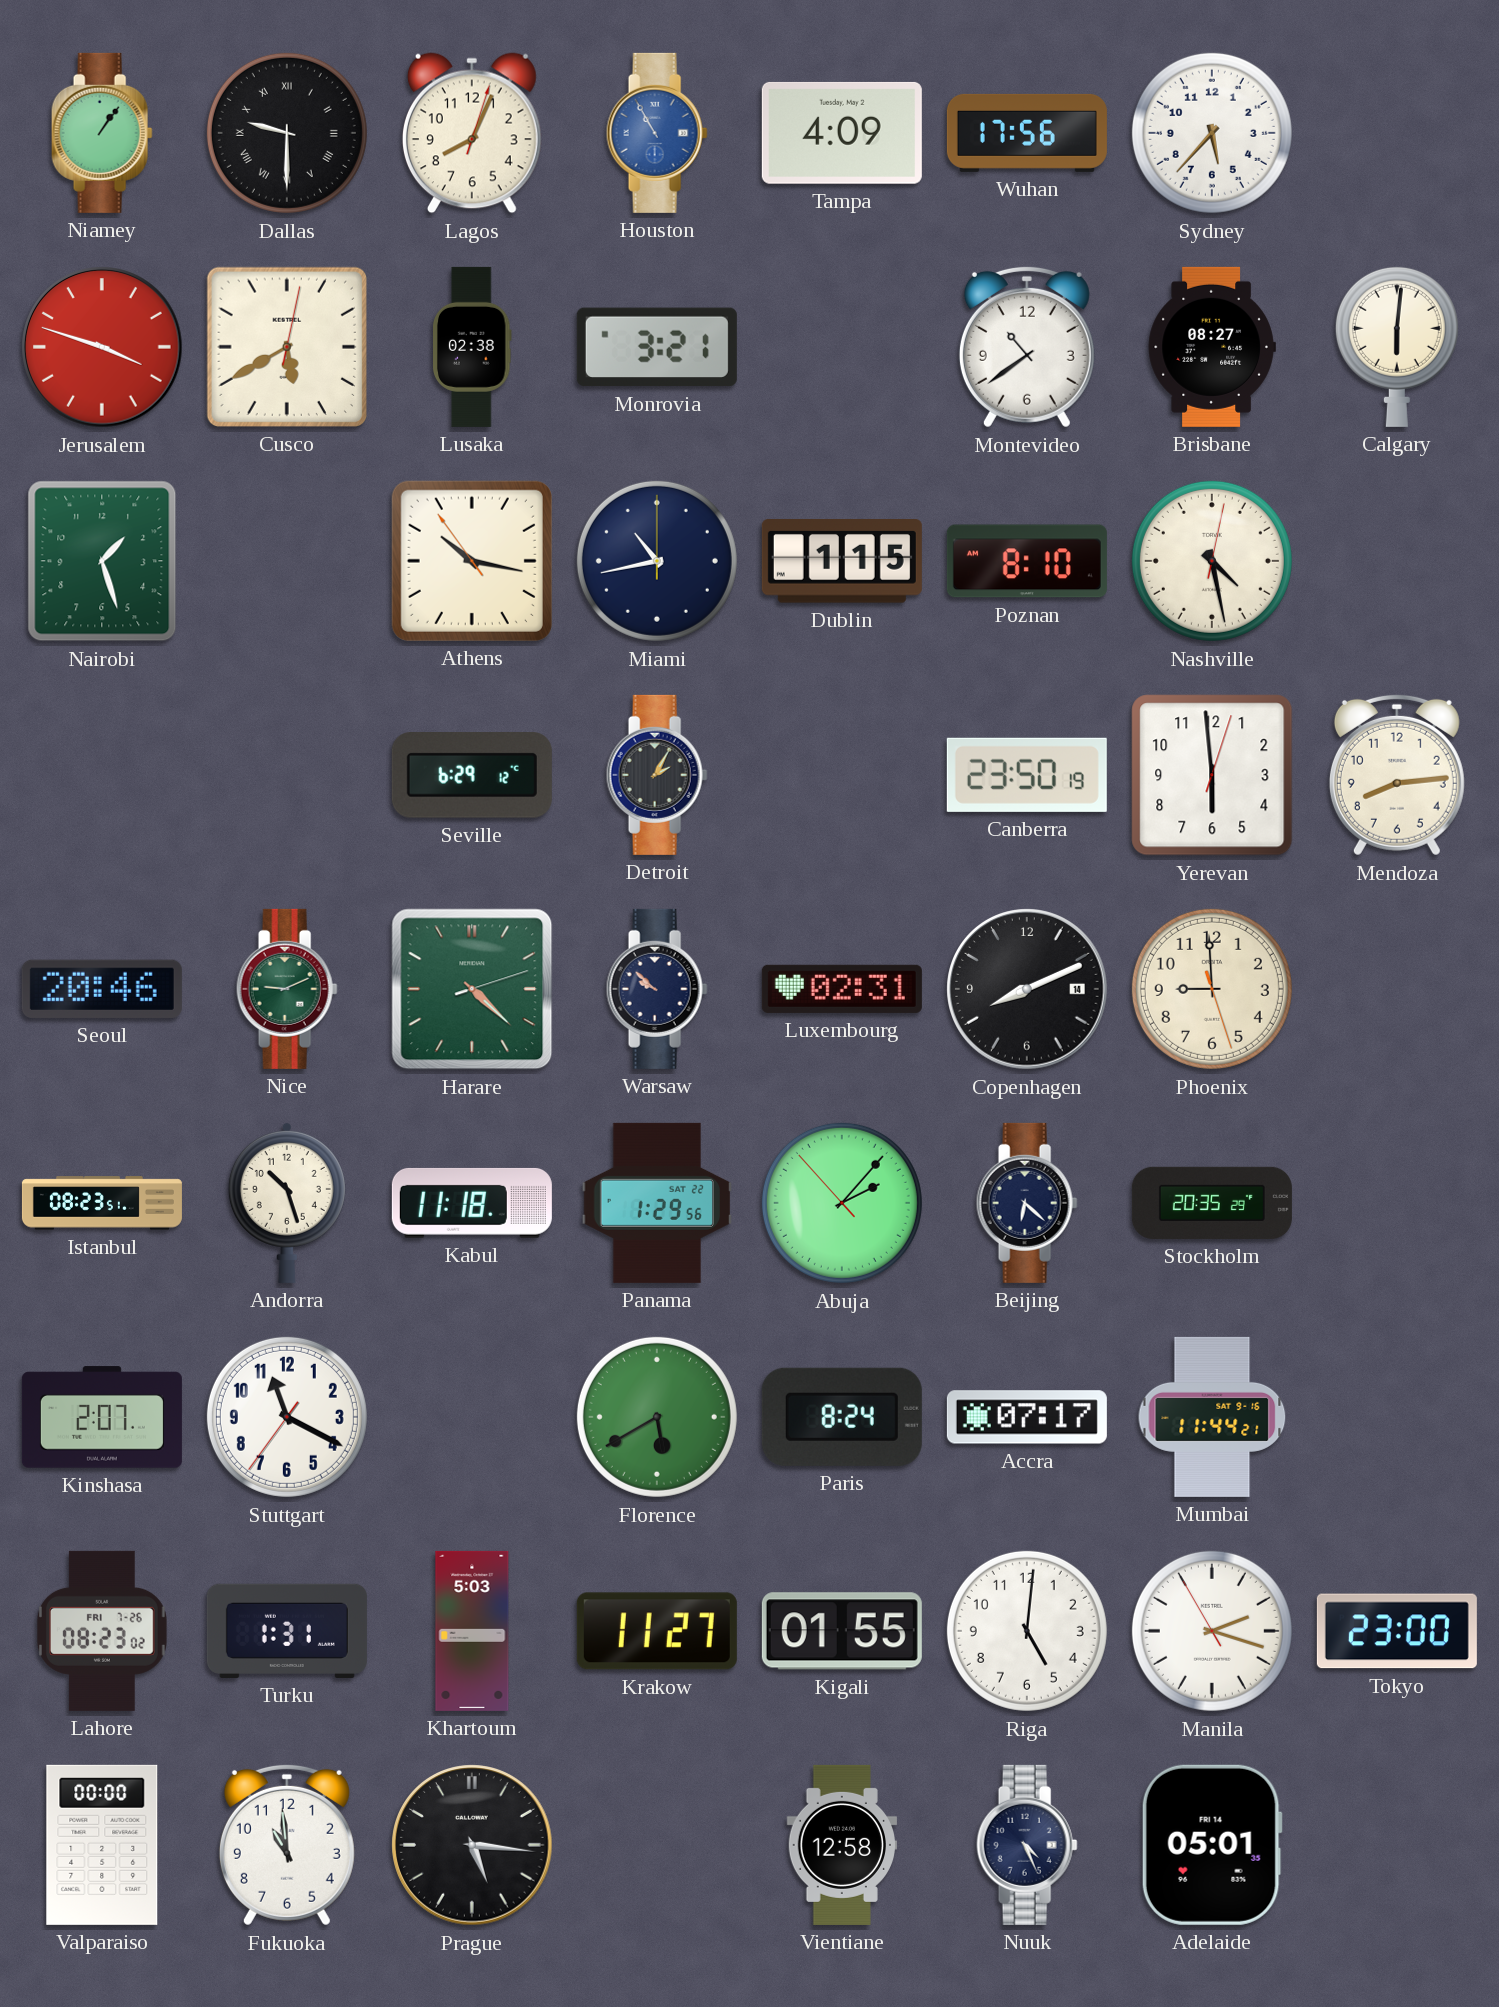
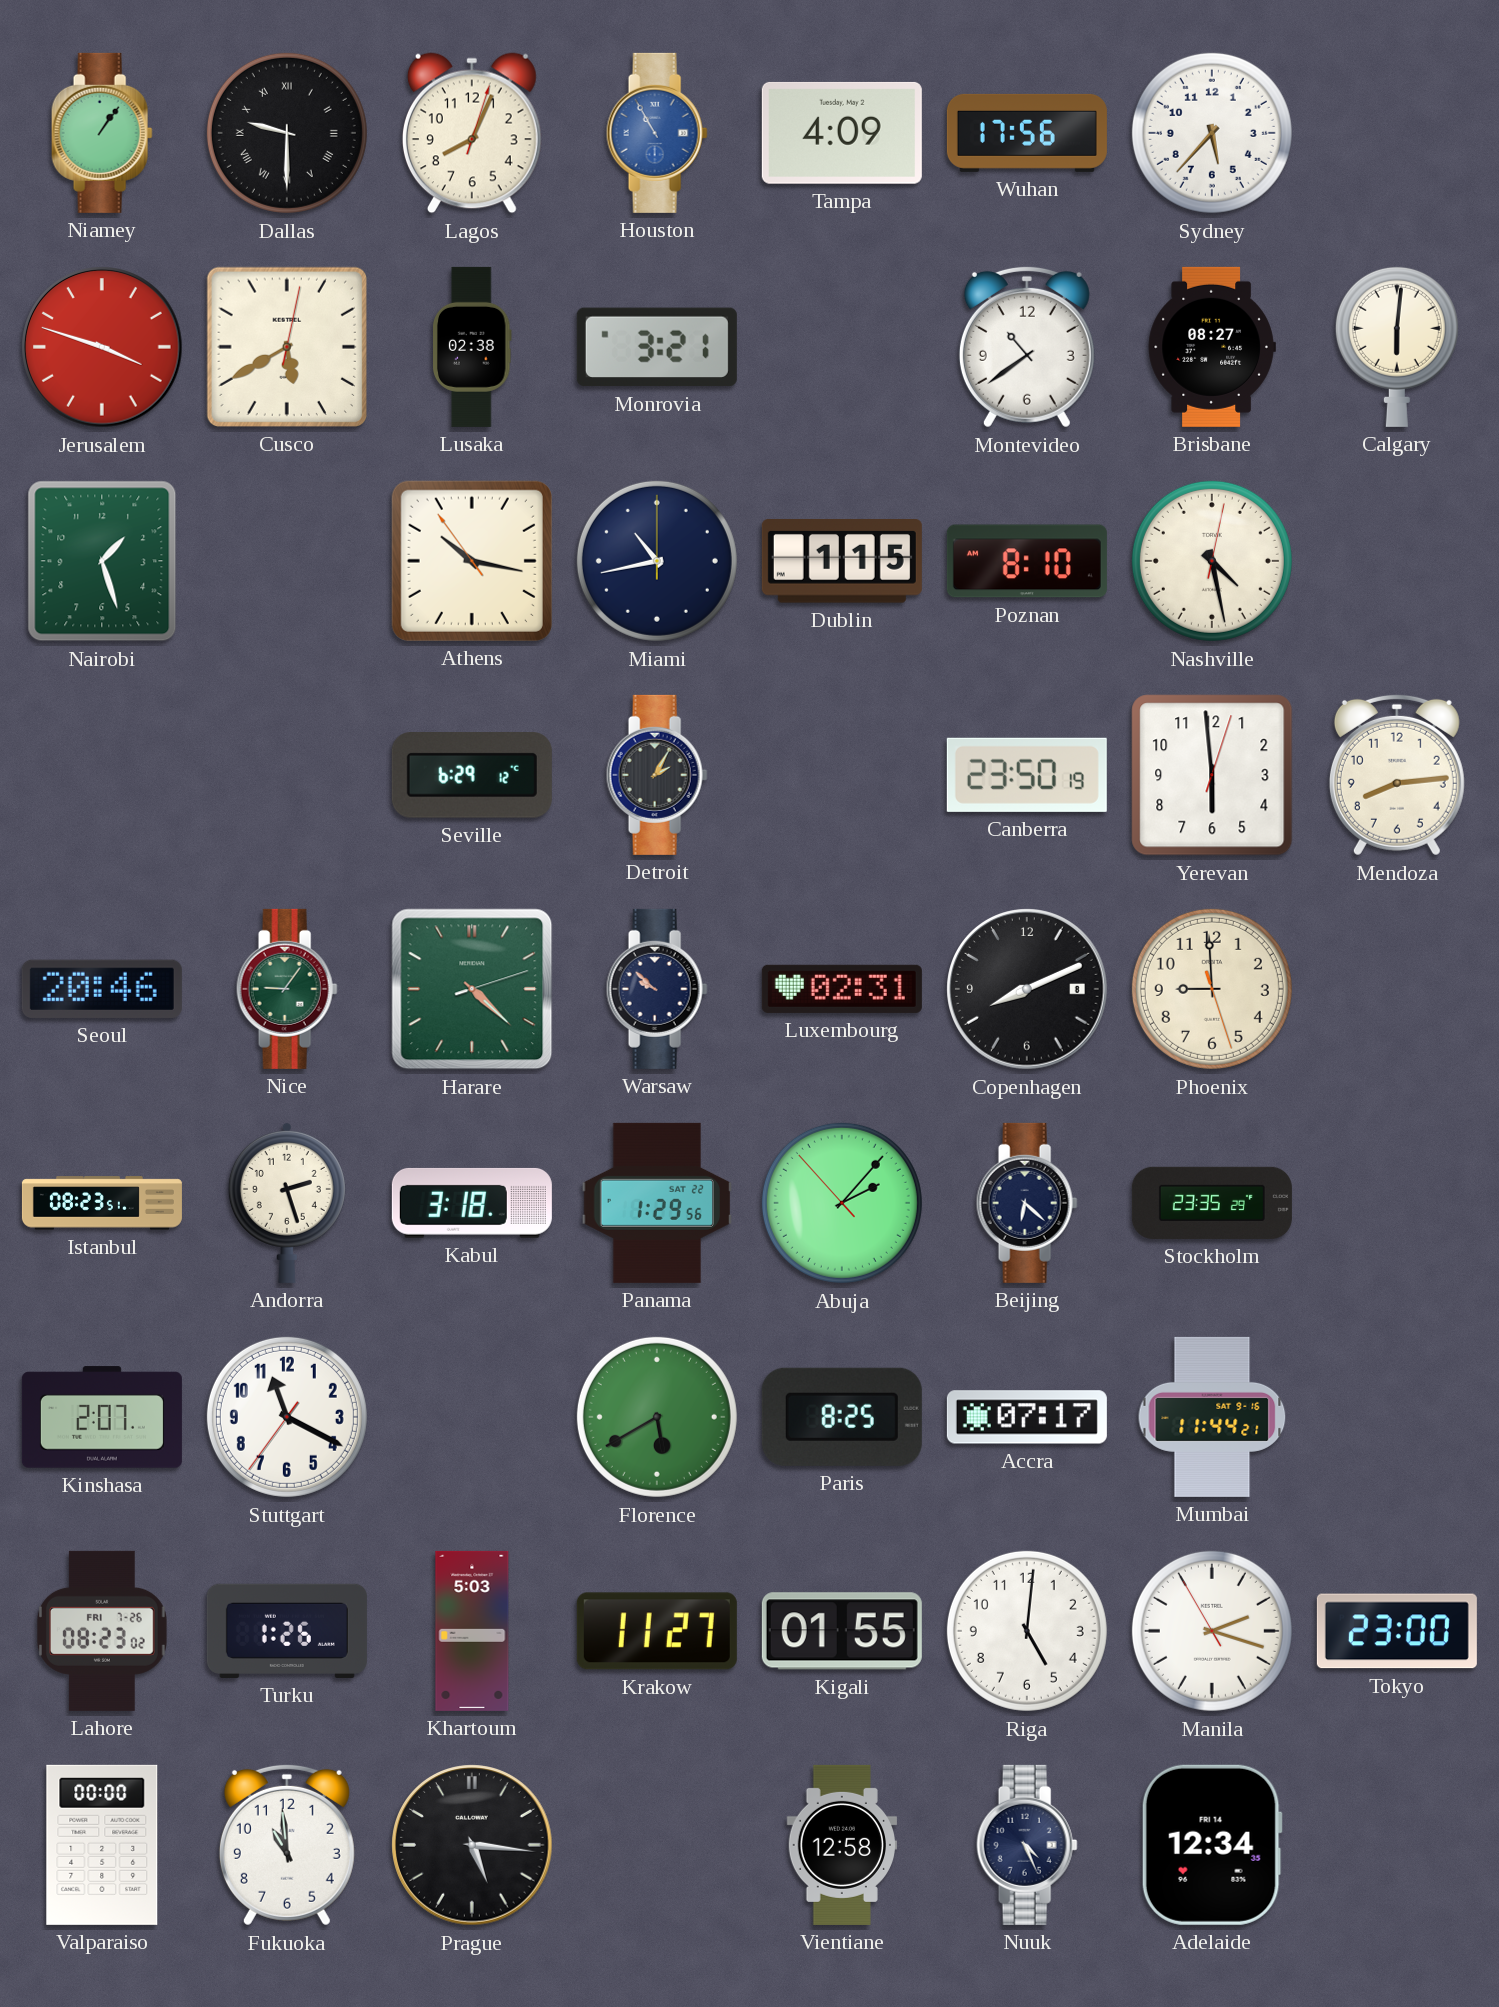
Nice: 9:11 -> 9:06
Copenhagen date: 14 -> 8
Andorra: 10:27 -> 2:27
Kabul: 11:18 -> 3:18
Stockholm: 20:35 -> 23:35
Paris: 8:24 -> 8:25
Turku: 1:31 -> 1:26
Adelaide: 05:01 -> 12:34
